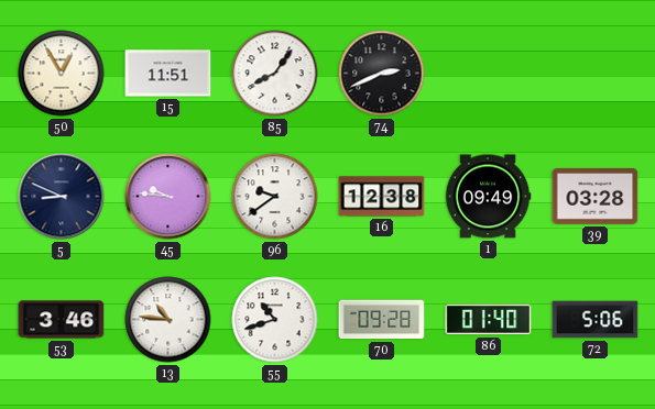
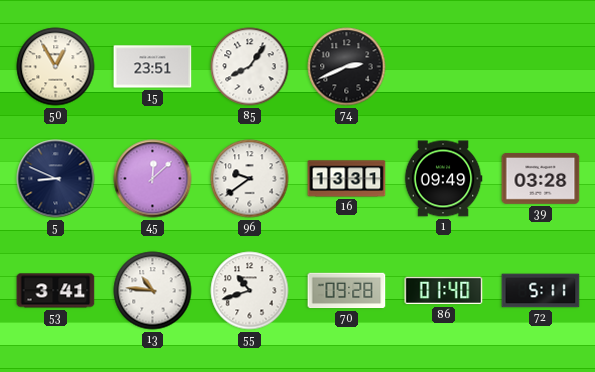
15: 11:51 -> 23:51
45: 9:46 -> 12:08
16: 12:38 -> 13:31
53: 3:46 -> 3:41
72: 5:06 -> 5:11
